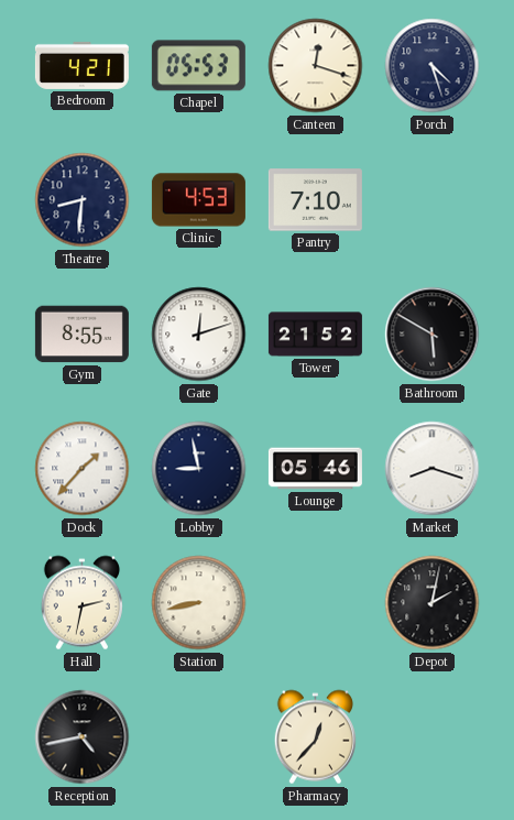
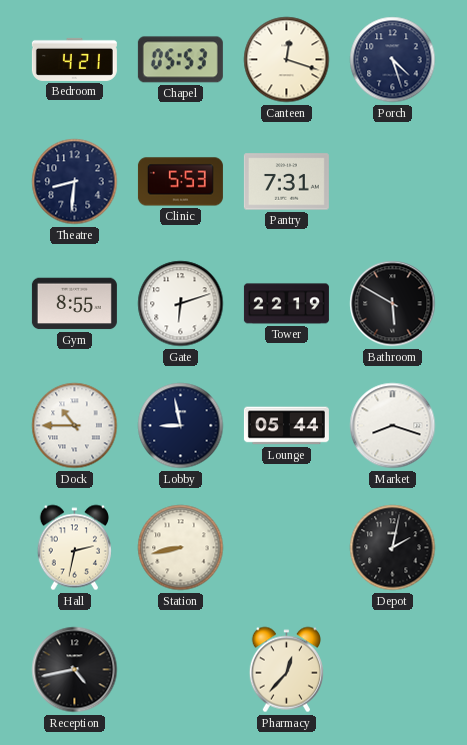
Clinic: 4:53 -> 5:53
Pantry: 7:10 -> 7:31
Gate: 12:12 -> 6:12
Tower: 21:52 -> 22:19
Dock: 1:37 -> 10:45
Lounge: 05:46 -> 05:44
